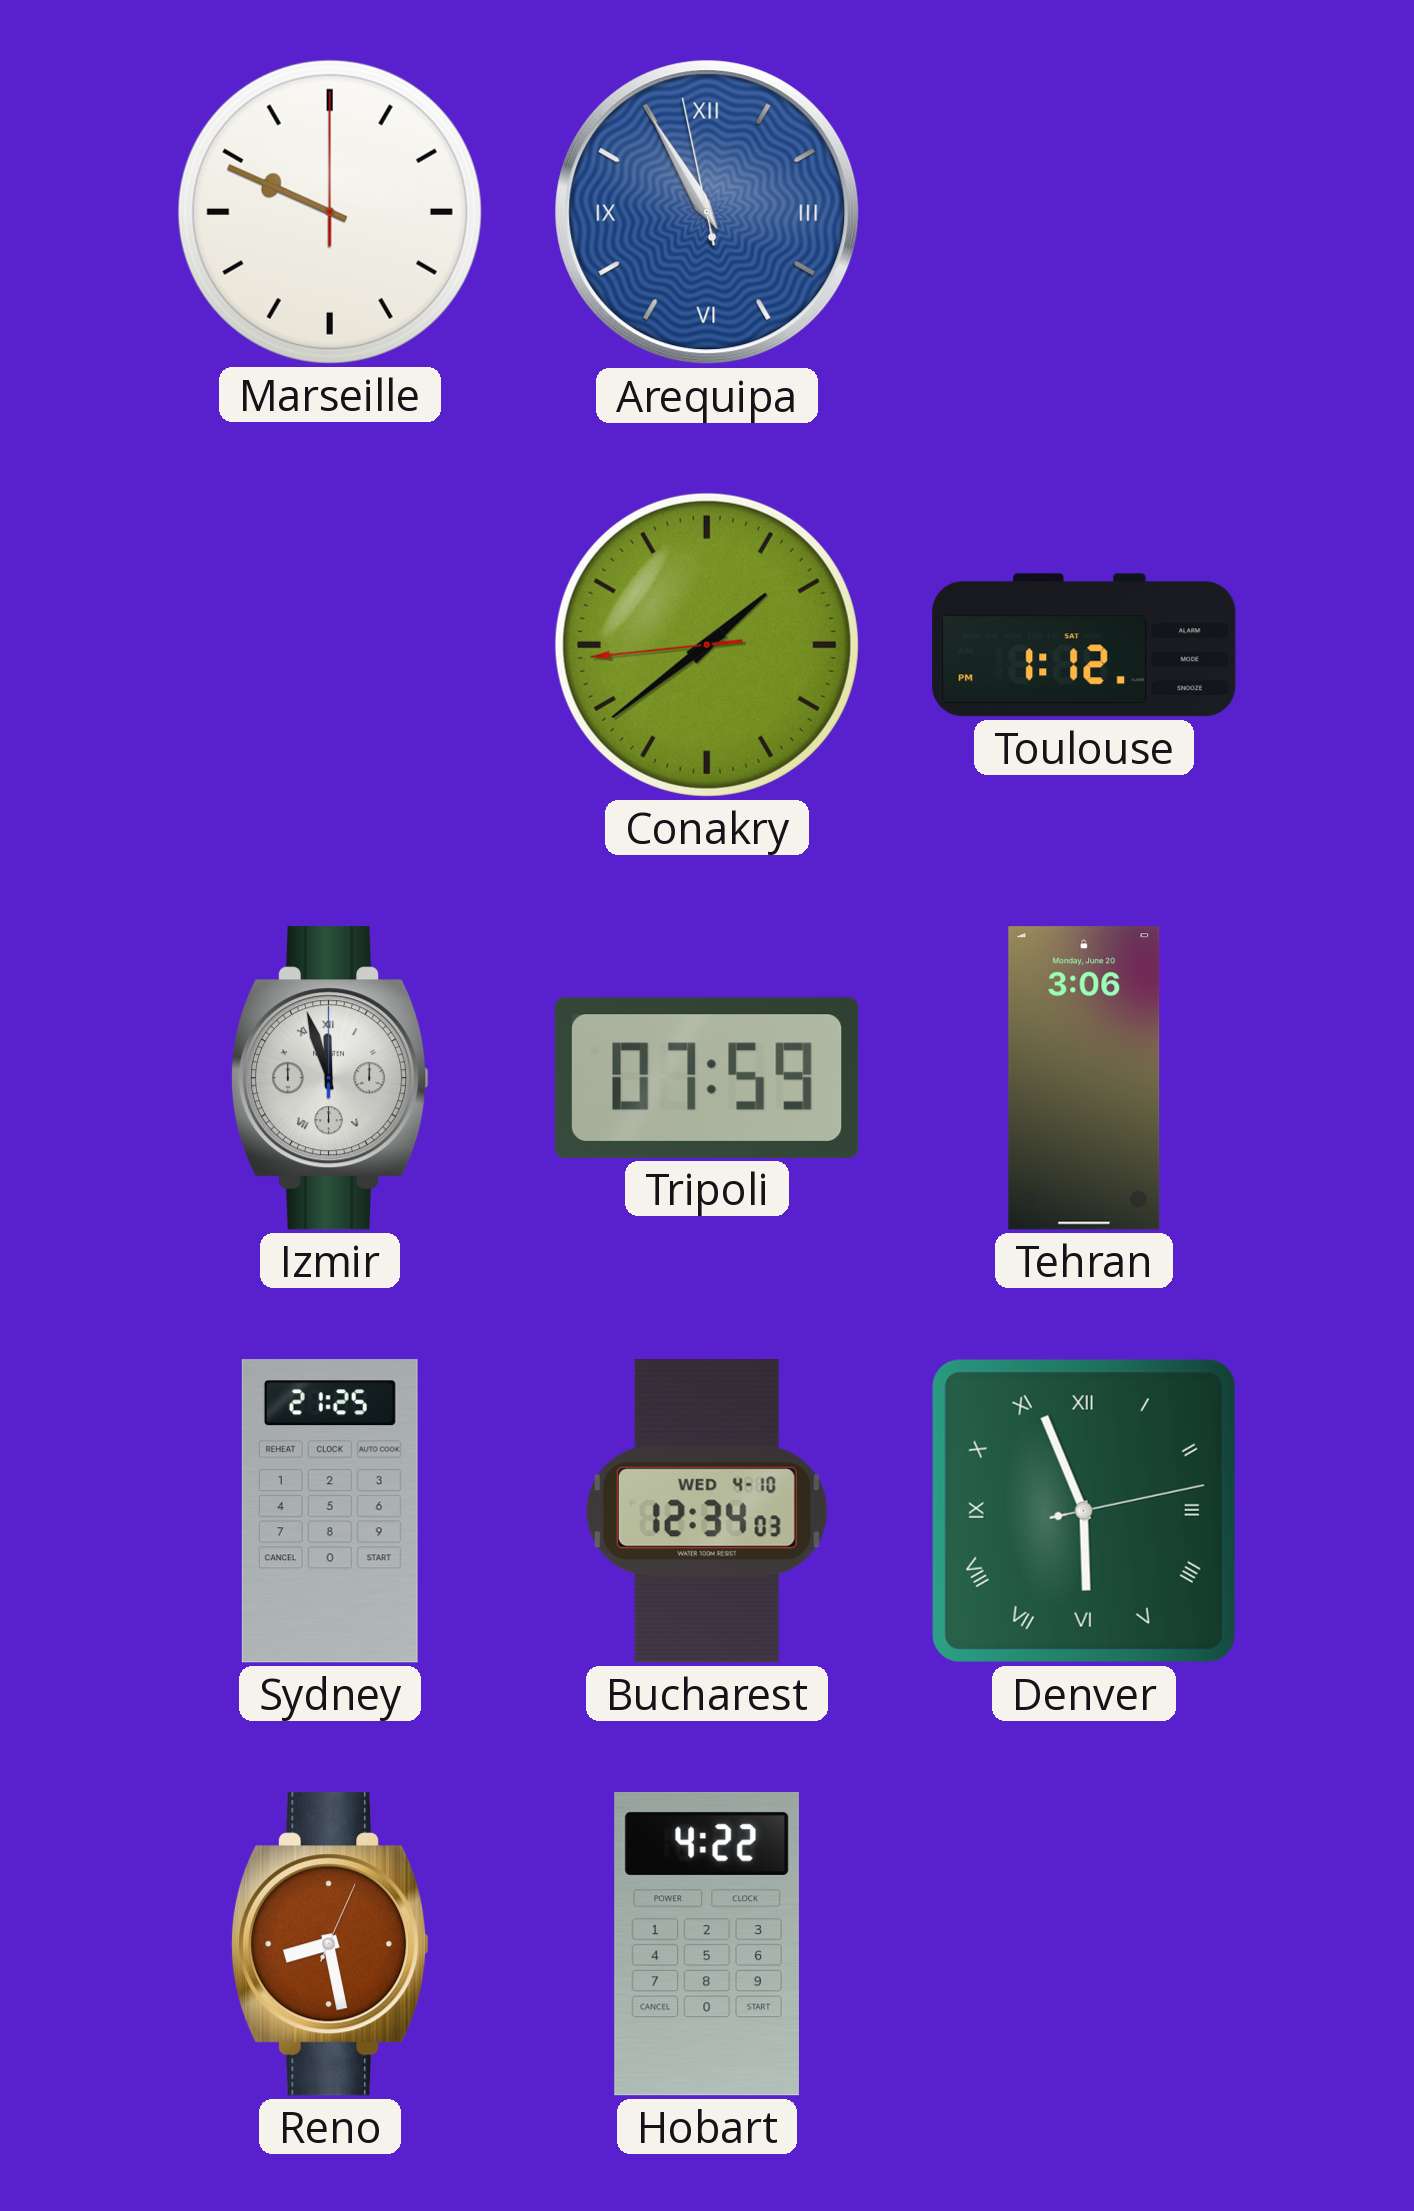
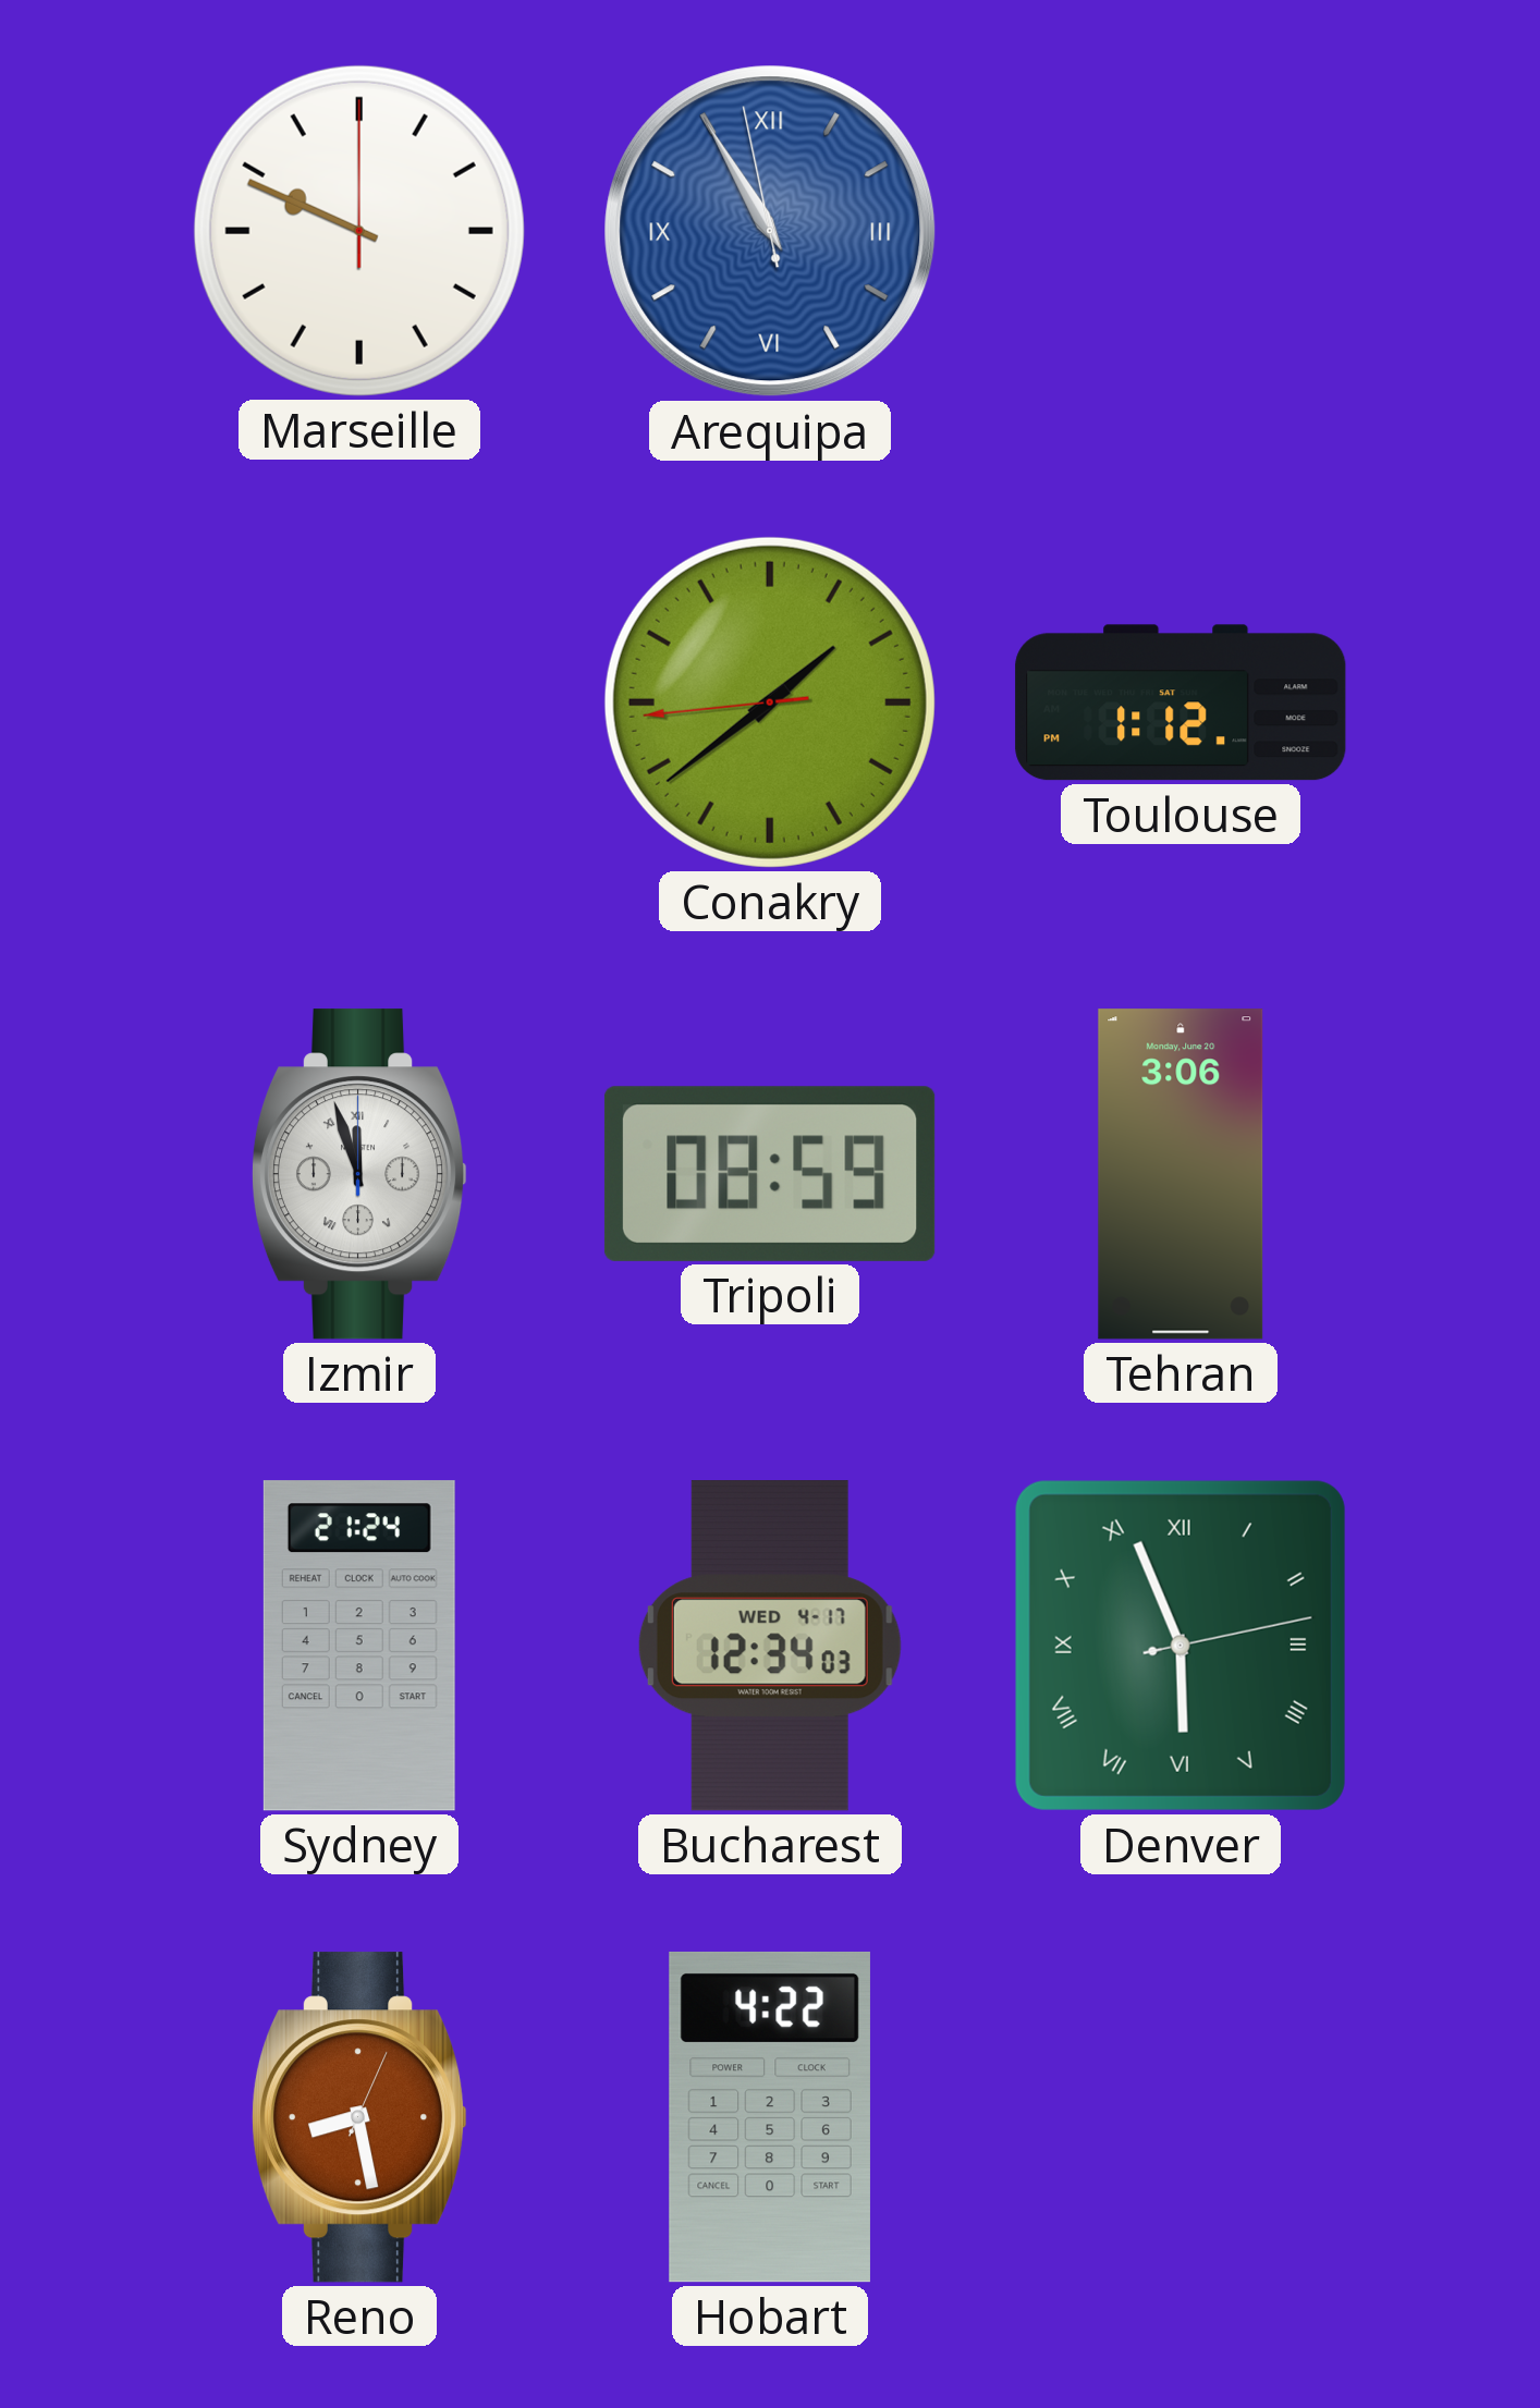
Tripoli: 07:59 -> 08:59
Sydney: 21:25 -> 21:24
Bucharest date: WED 4-10 -> WED 4-17
